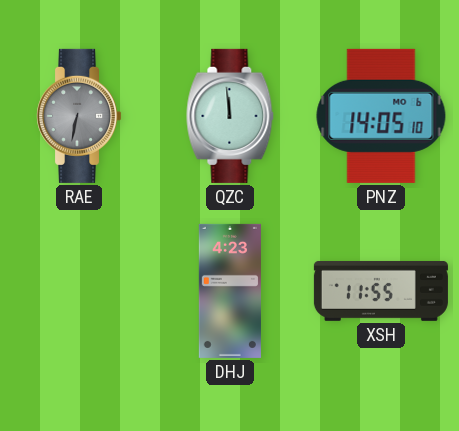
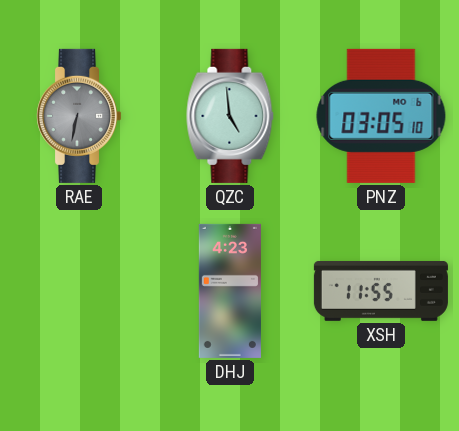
QZC: 11:59 -> 4:59
PNZ: 14:05 -> 03:05
